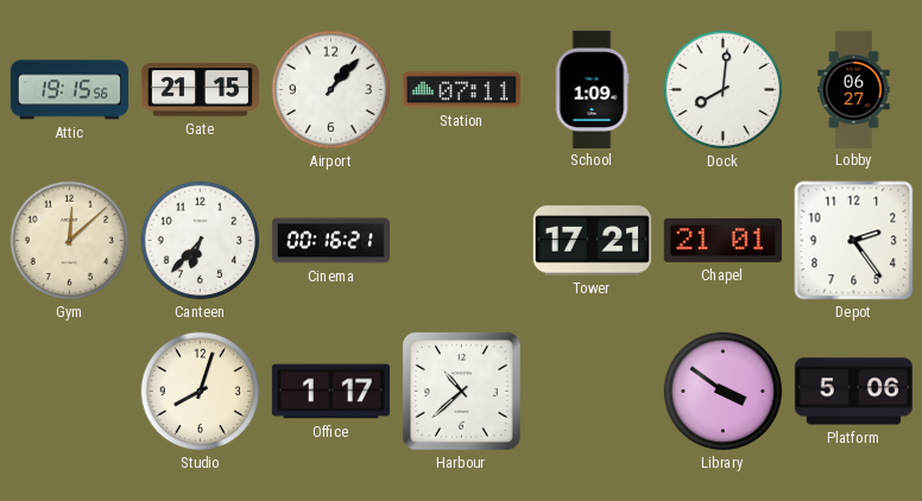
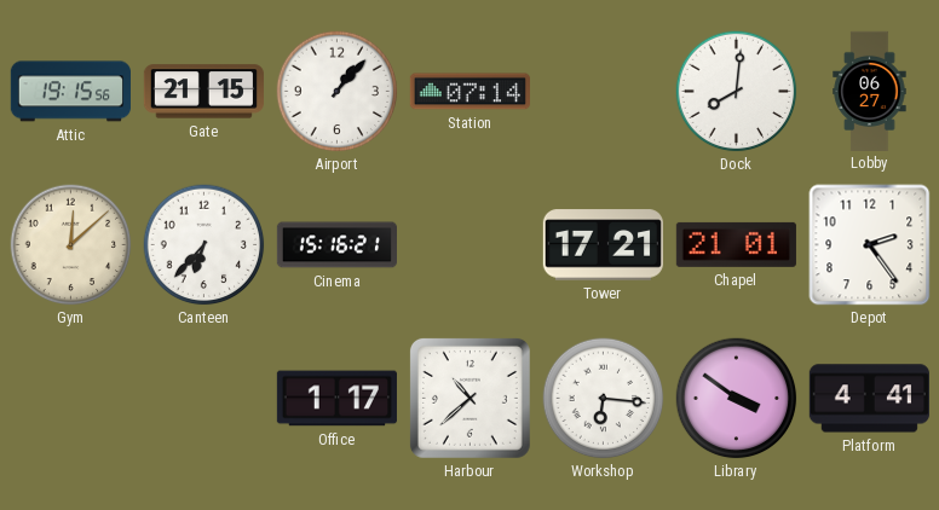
Station: 07:11 -> 07:14
School: 1:09 -> none
Cinema: 00:16 -> 15:16
Studio: 8:03 -> none
Workshop: none -> 6:16
Platform: 5:06 -> 4:41
